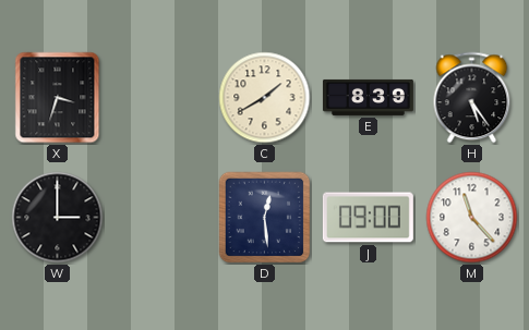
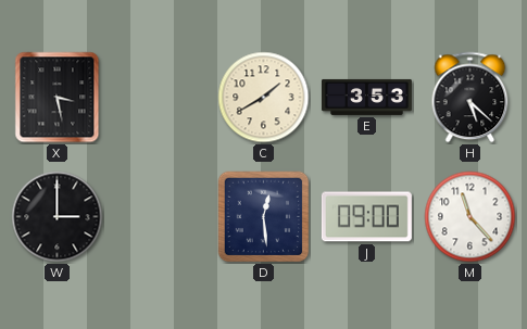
X: 3:33 -> 3:28
E: 8:39 -> 3:53
H: 5:24 -> 5:22
